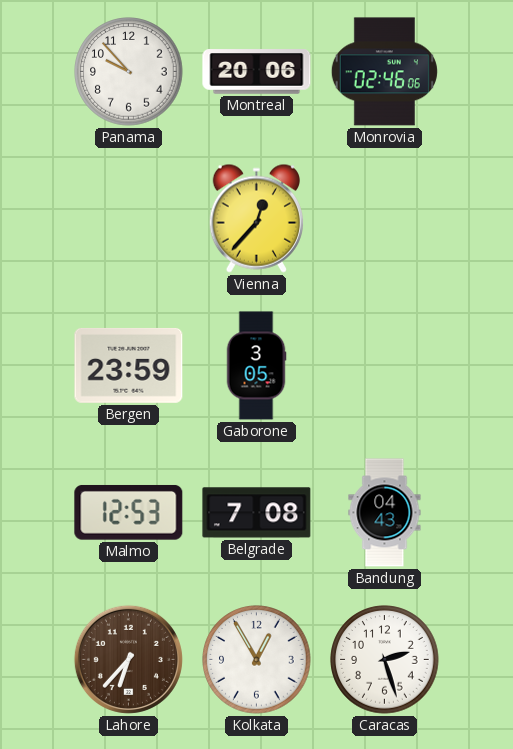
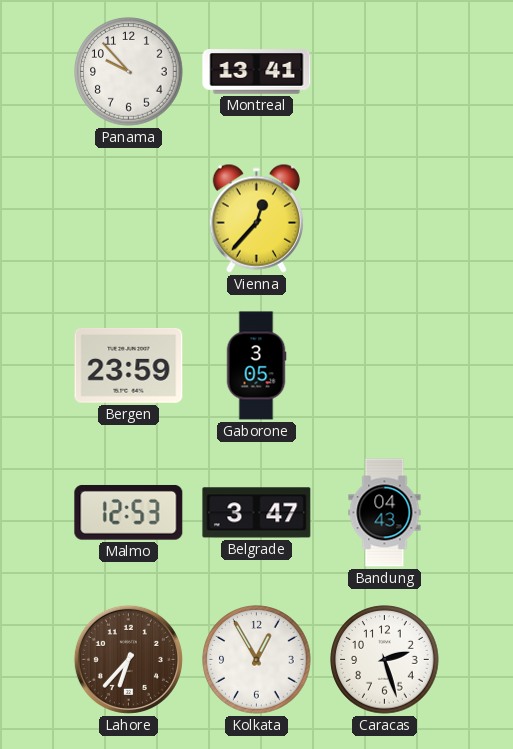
Montreal: 20:06 -> 13:41
Monrovia: 02:46 -> none
Belgrade: 7:08 -> 3:47
